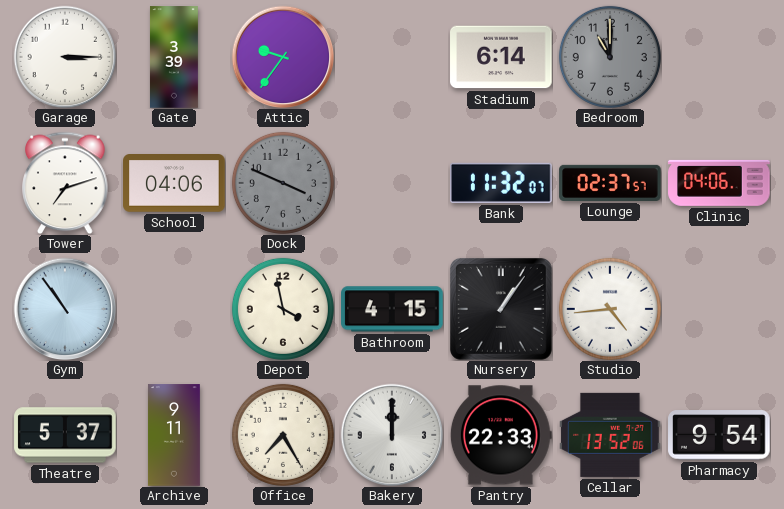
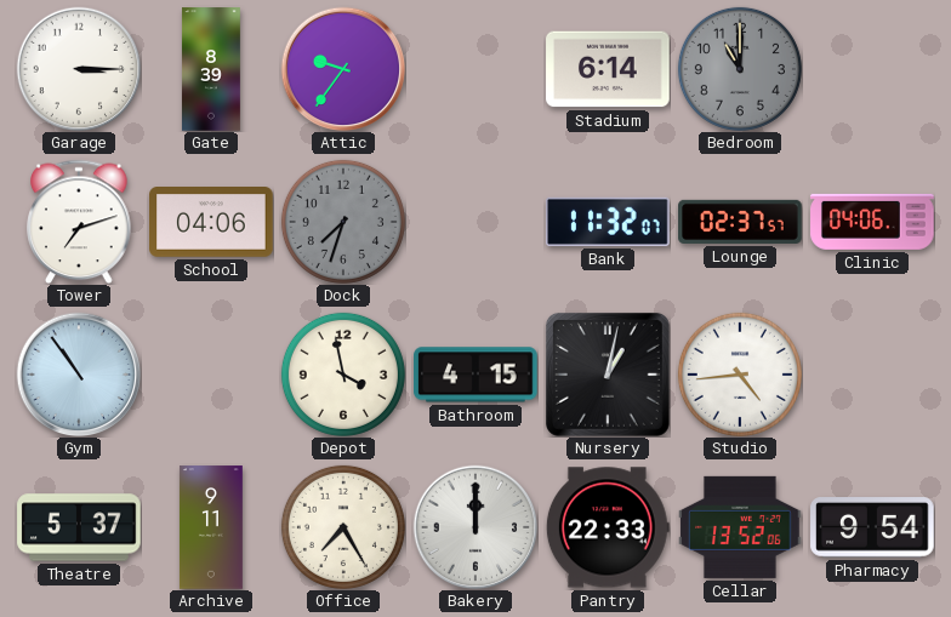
Gate: 3:39 -> 8:39
Dock: 3:49 -> 7:33
Nursery: 1:06 -> 1:02
